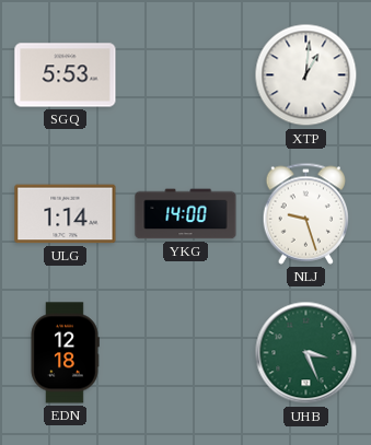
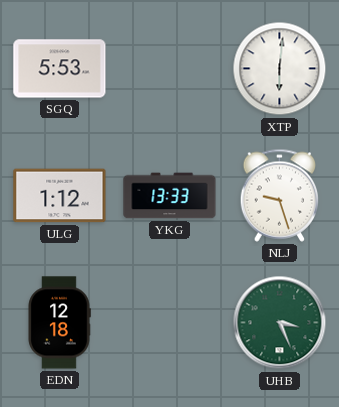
XTP: 1:01 -> 6:01
ULG: 1:14 -> 1:12
YKG: 14:00 -> 13:33
